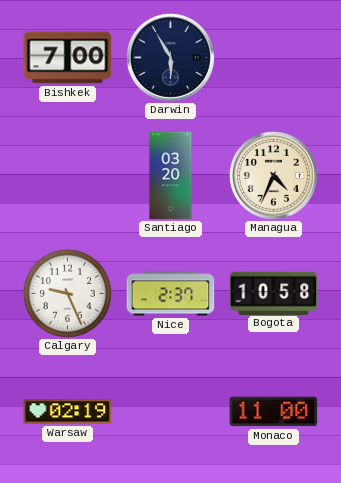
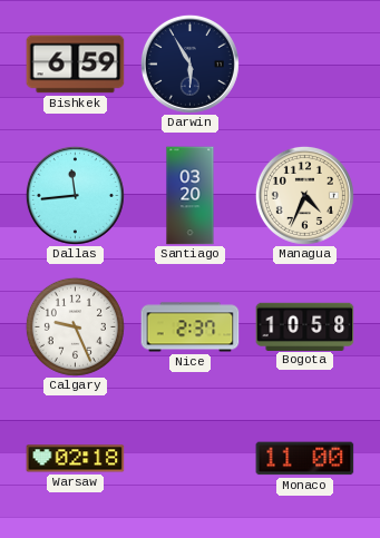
Bishkek: 7:00 -> 6:59
Dallas: none -> 11:44
Warsaw: 02:19 -> 02:18
